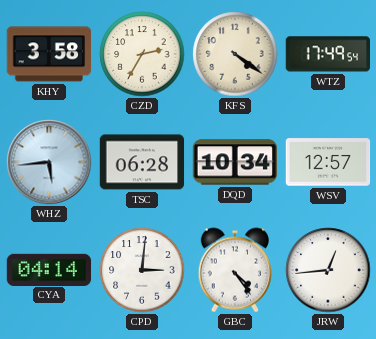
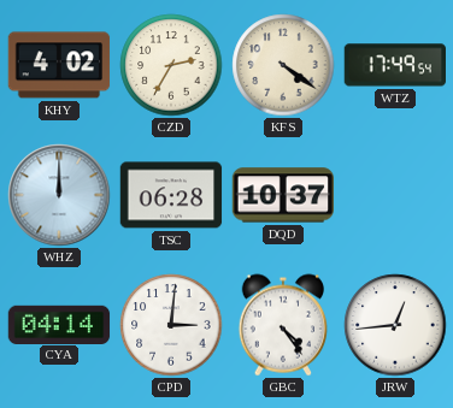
KHY: 3:58 -> 4:02
WHZ: 5:44 -> 12:00
DQD: 10:34 -> 10:37
WSV: 12:57 -> none
